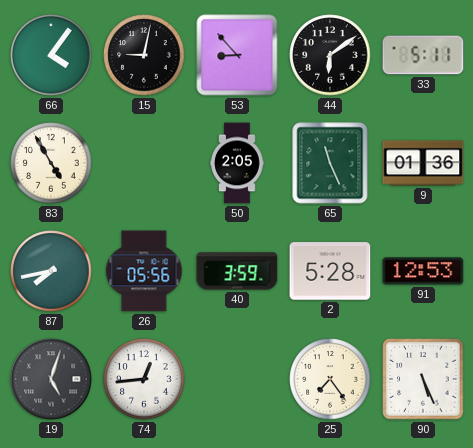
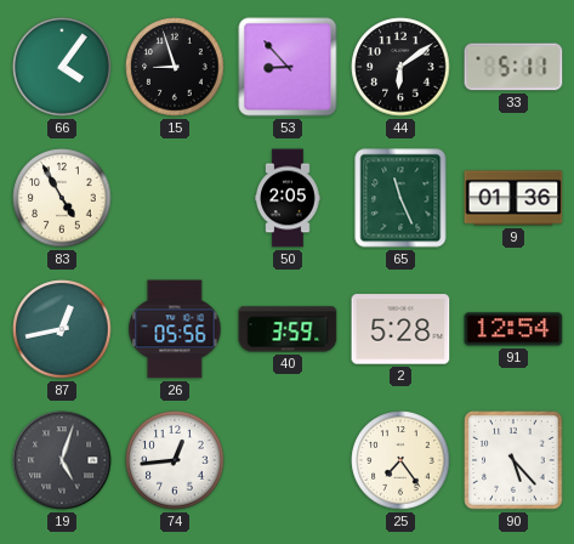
15: 9:02 -> 8:57
87: 7:43 -> 12:43
91: 12:53 -> 12:54
90: 5:26 -> 5:23
